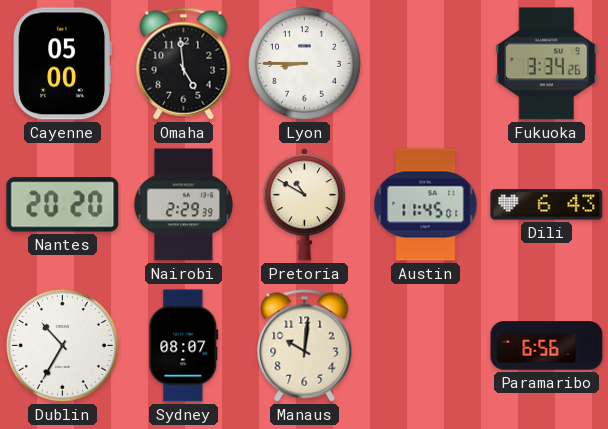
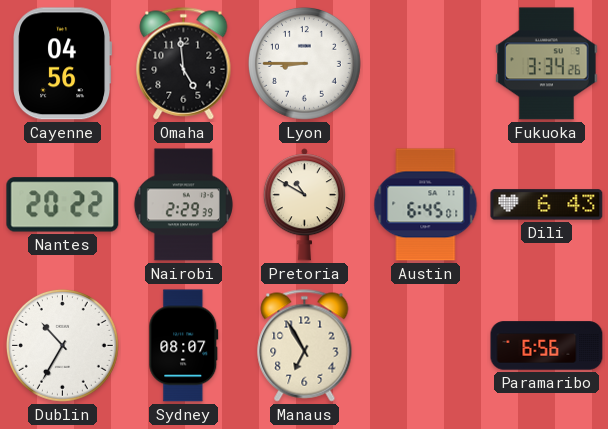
Cayenne: 05:00 -> 04:56
Nantes: 20:20 -> 20:22
Austin: 11:45 -> 6:45
Manaus: 10:01 -> 6:55
